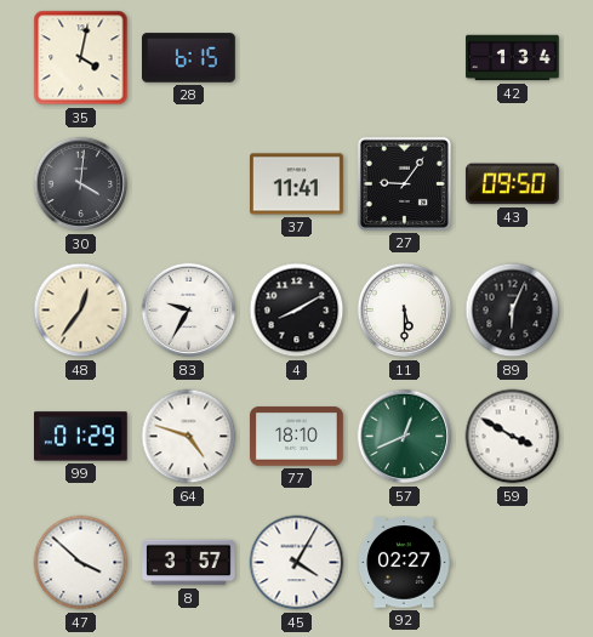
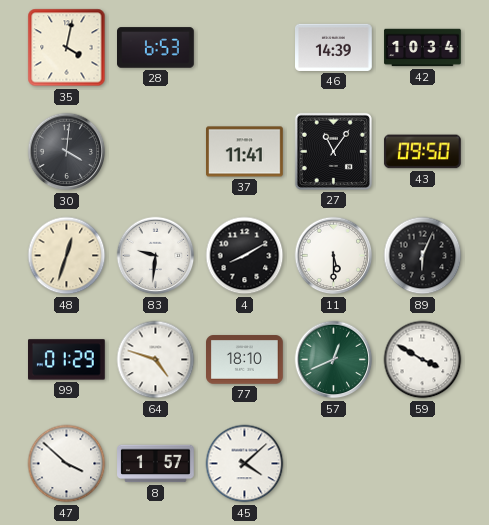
28: 6:15 -> 6:53
46: none -> 14:39
42: 1:34 -> 10:34
27: 9:06 -> 11:06
48: 12:36 -> 12:33
83: 9:35 -> 9:31
8: 3:57 -> 1:57
45: 4:05 -> 4:08
92: 02:27 -> none
